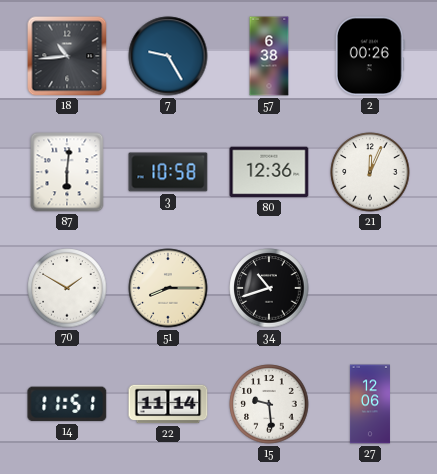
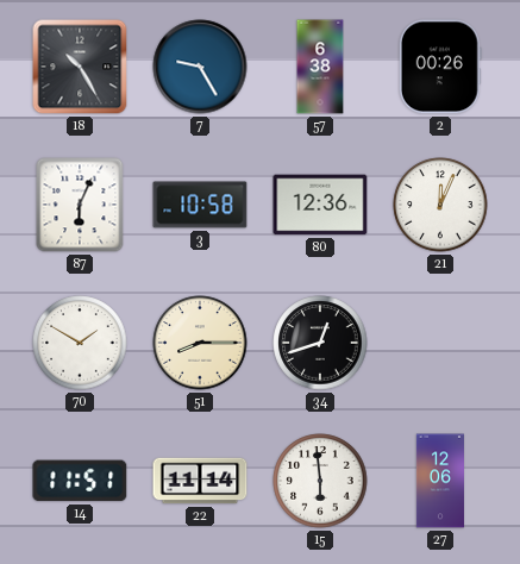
18: 10:44 -> 10:25
87: 6:01 -> 6:04
34: 10:42 -> 12:42
15: 9:29 -> 5:59
